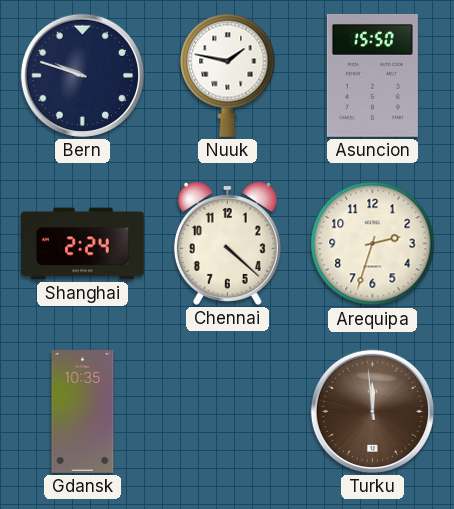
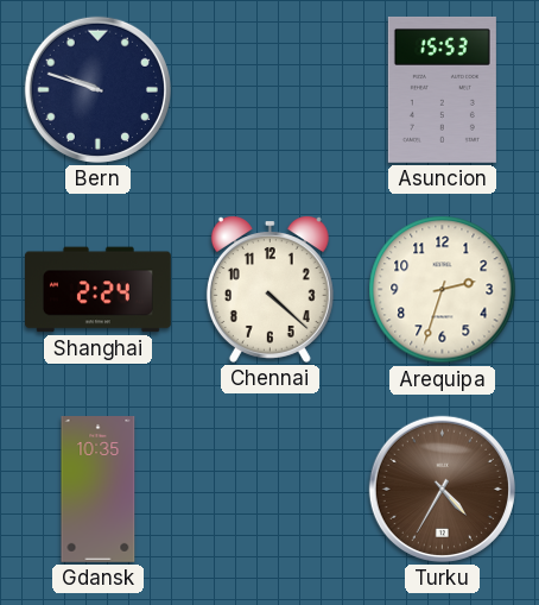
Nuuk: 1:47 -> none
Asuncion: 15:50 -> 15:53
Turku: 11:59 -> 4:35
